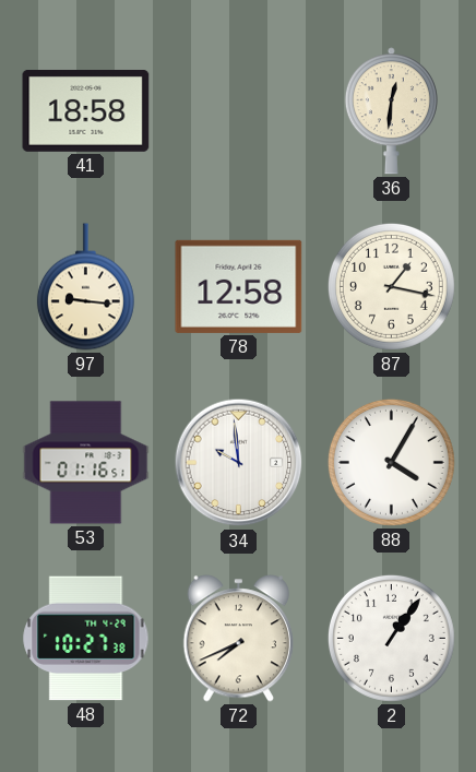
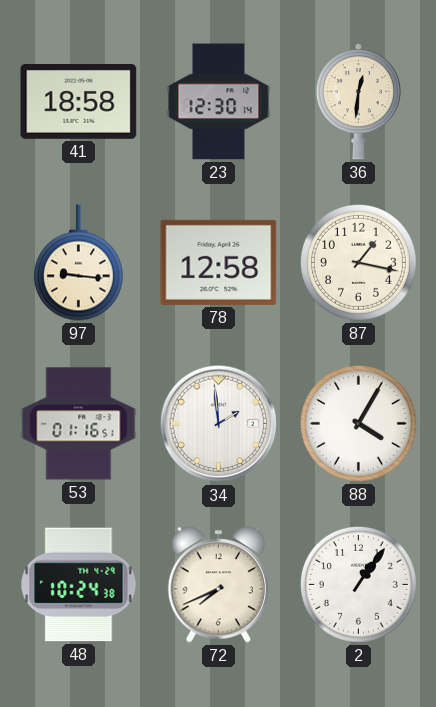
23: none -> 12:30
34: 9:59 -> 1:59
48: 10:27 -> 10:24
